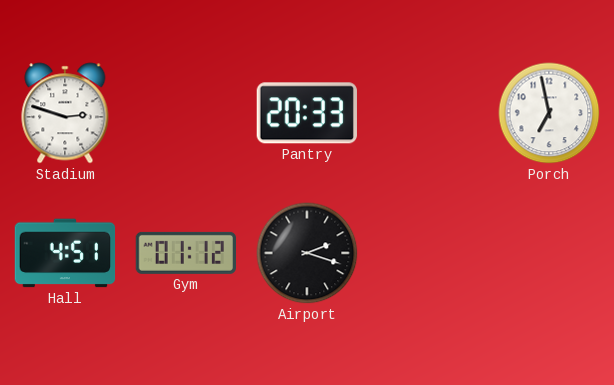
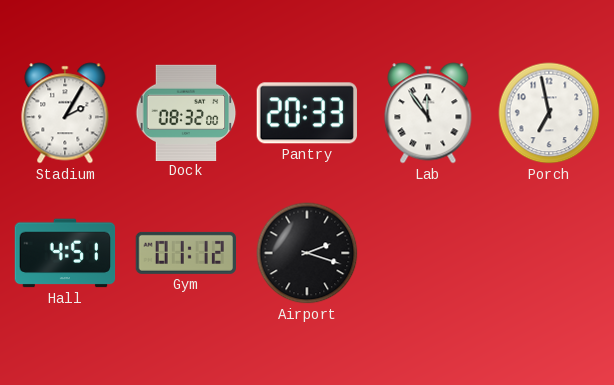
Stadium: 2:48 -> 2:05
Dock: none -> 08:32
Lab: none -> 11:54
